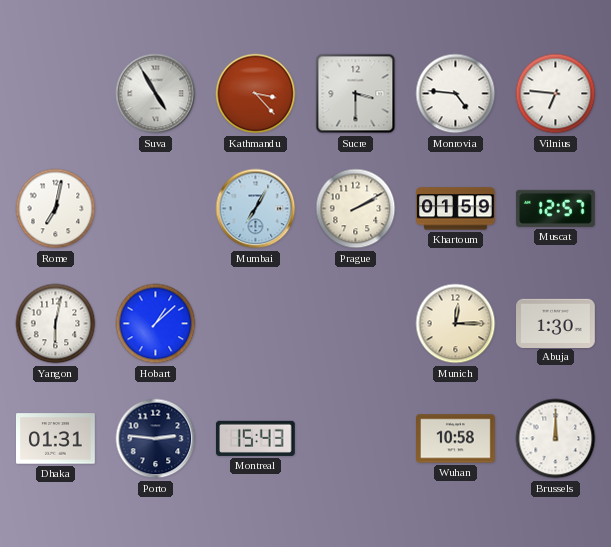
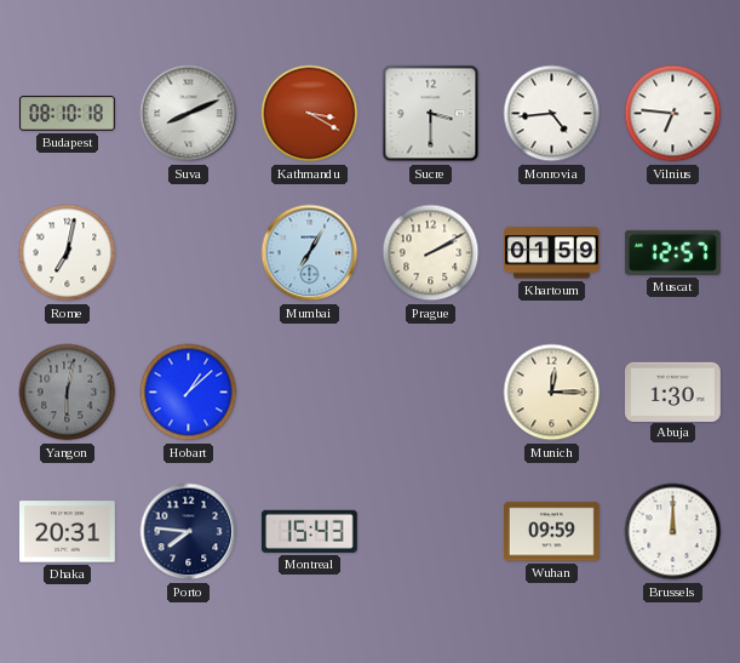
Budapest: none -> 08:10
Suva: 4:55 -> 8:11
Kathmandu: 3:23 -> 3:20
Monrovia: 4:46 -> 4:44
Yangon dial: white -> grey
Dhaka: 01:31 -> 20:31
Porto: 2:46 -> 7:46
Wuhan: 10:58 -> 09:59
